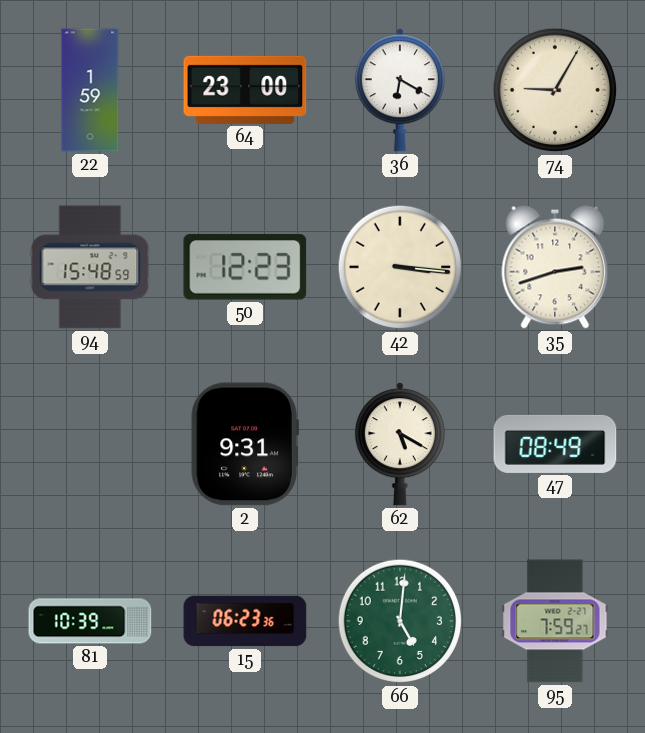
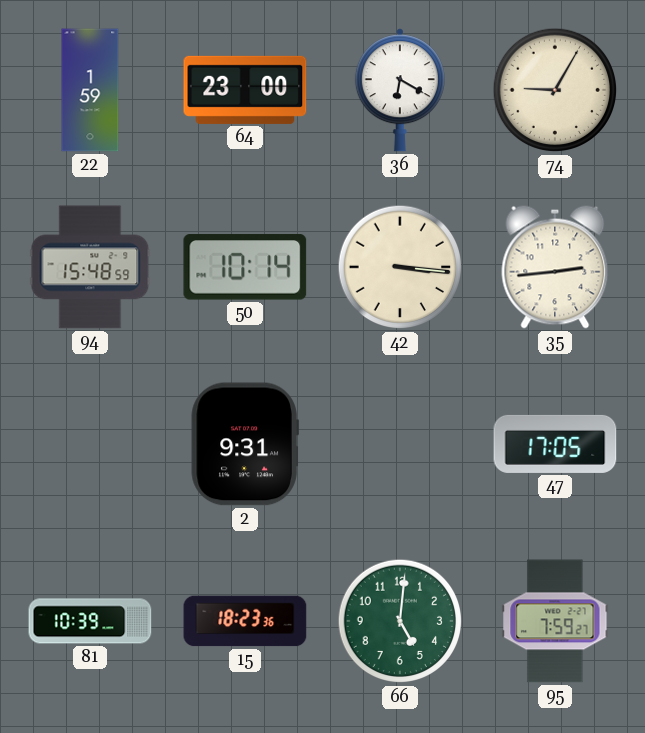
50: 12:23 -> 10:14
35: 2:42 -> 2:44
62: 5:20 -> none
47: 08:49 -> 17:05
15: 06:23 -> 18:23
